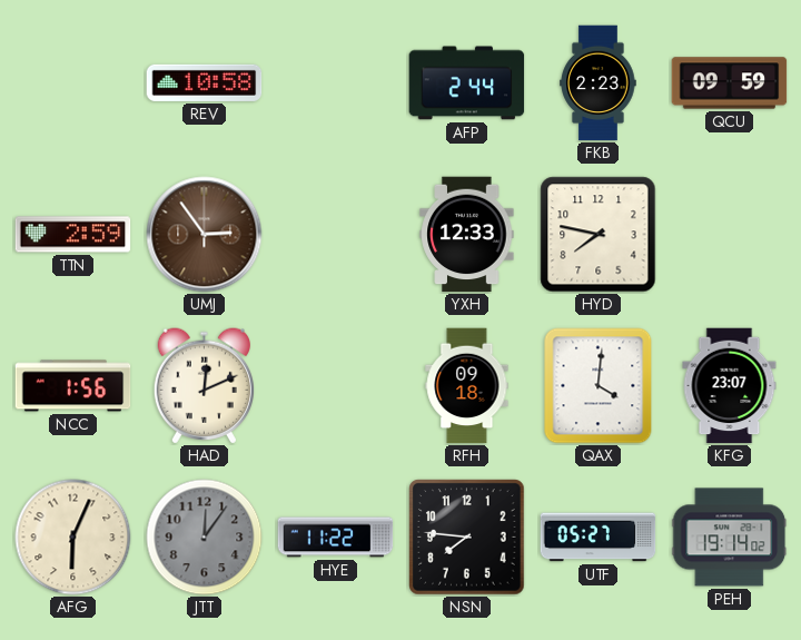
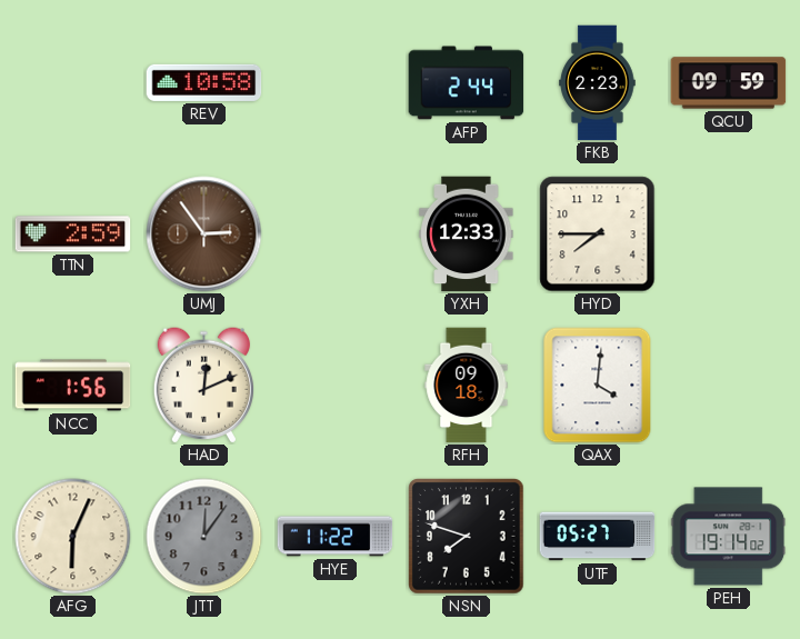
HYD: 7:47 -> 7:45
KFG: 23:07 -> none
NSN: 7:46 -> 7:48
